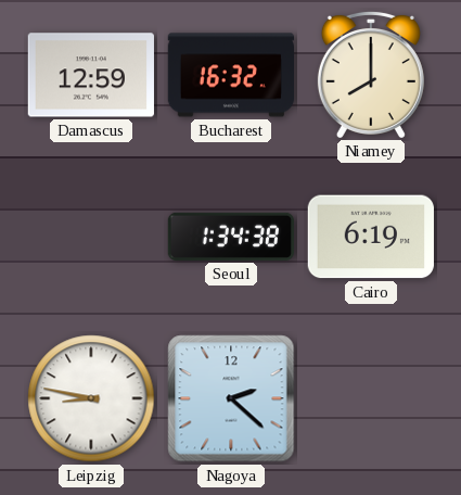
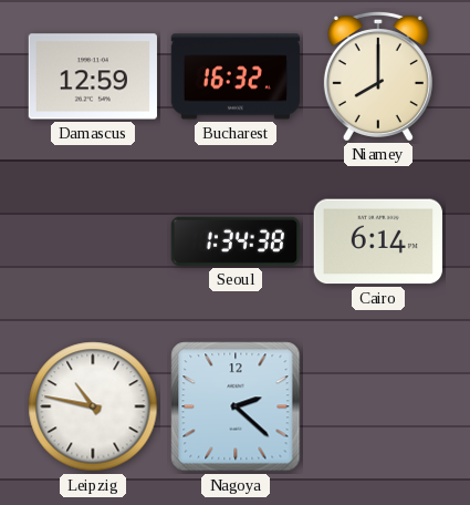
Cairo: 6:19 -> 6:14
Leipzig: 8:47 -> 10:47
